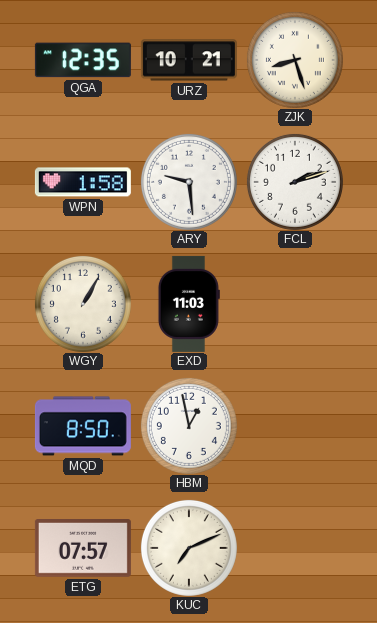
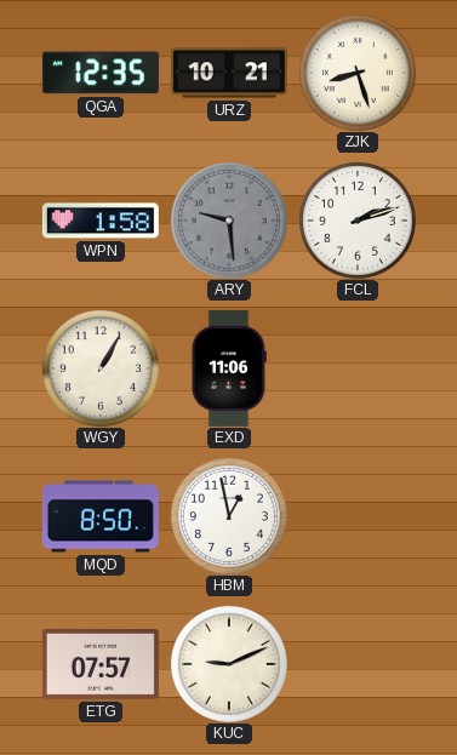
ARY dial: white -> grey
EXD: 11:03 -> 11:06
KUC: 7:11 -> 9:11
